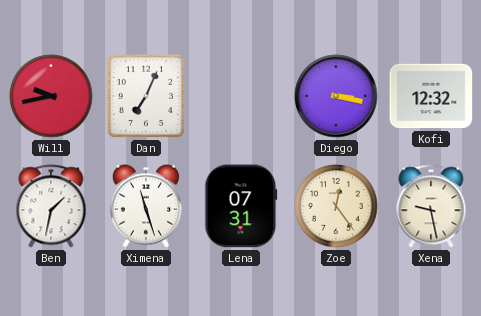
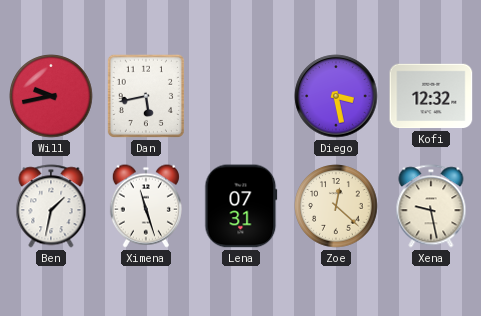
Dan: 7:04 -> 5:43
Diego: 3:17 -> 3:28
Zoe: 12:24 -> 12:22
